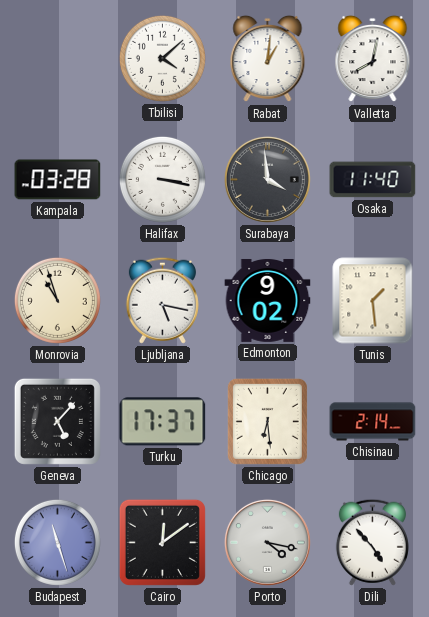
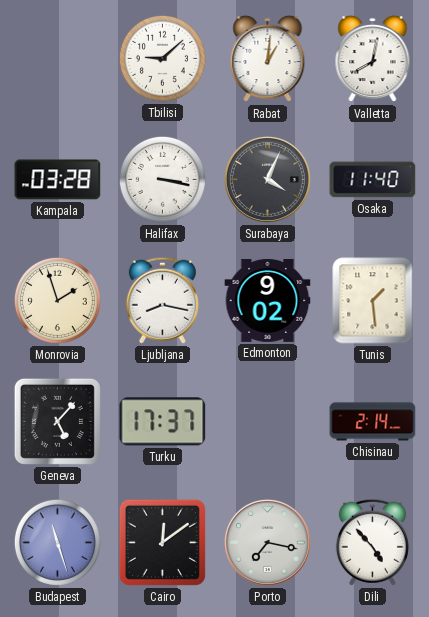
Tbilisi: 4:08 -> 9:08
Surabaya: 3:59 -> 4:04
Monrovia: 10:57 -> 1:57
Ljubljana: 5:17 -> 8:17
Chicago: 6:29 -> none
Porto: 4:17 -> 7:17
